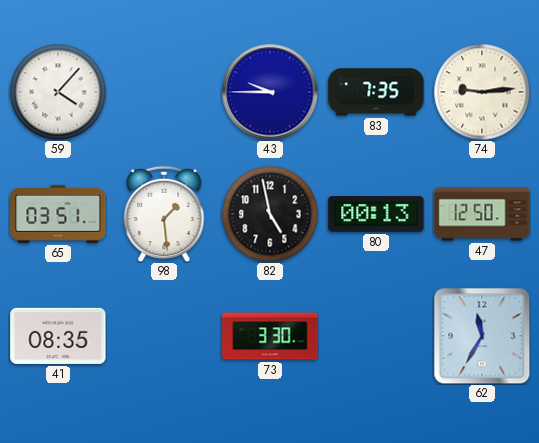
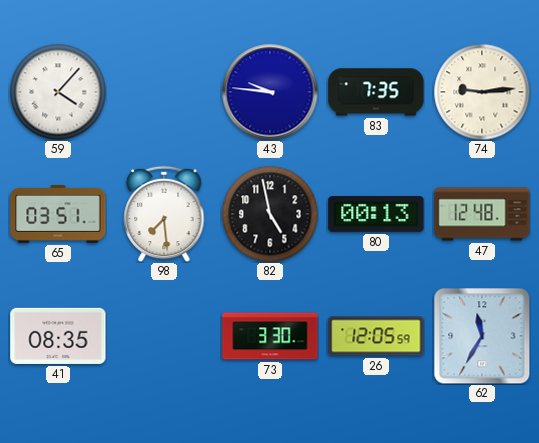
43: 9:45 -> 9:46
98: 1:29 -> 7:29
47: 12:50 -> 12:48
26: none -> 12:05
